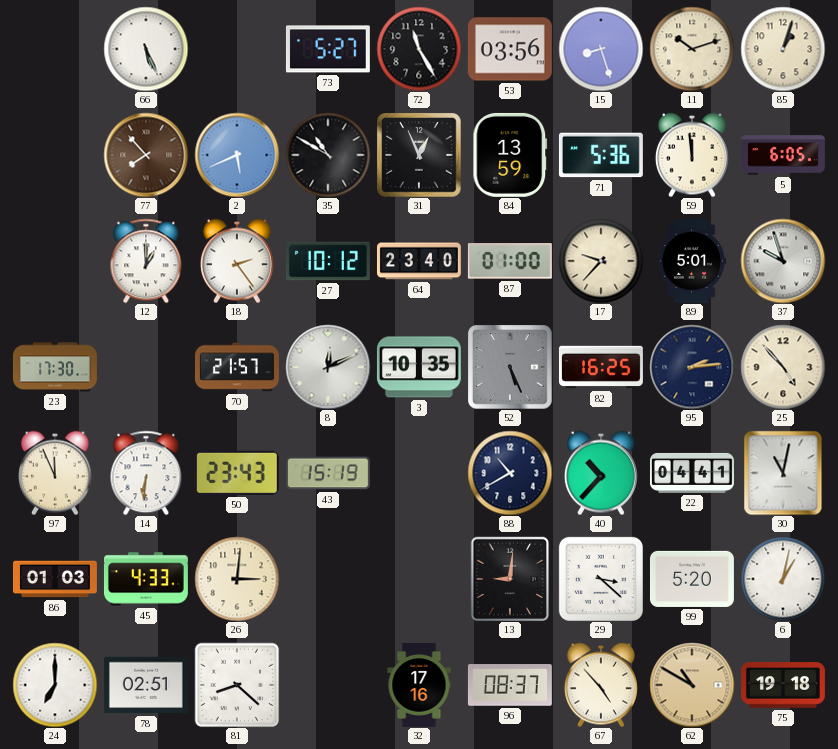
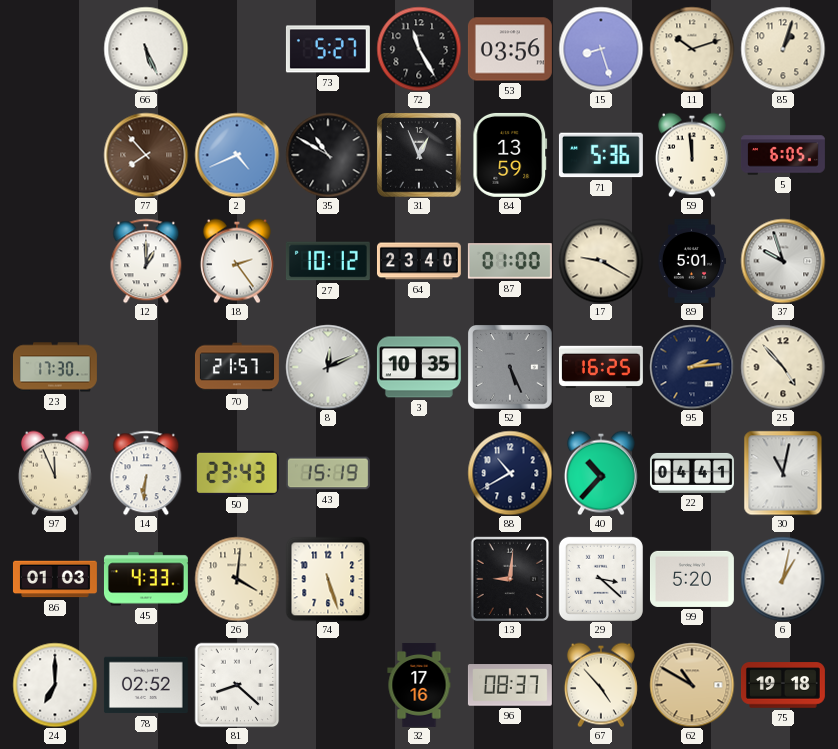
2: 5:41 -> 4:41
17: 9:37 -> 9:20
26: 3:01 -> 4:01
74: none -> 5:27
78: 02:51 -> 02:52
